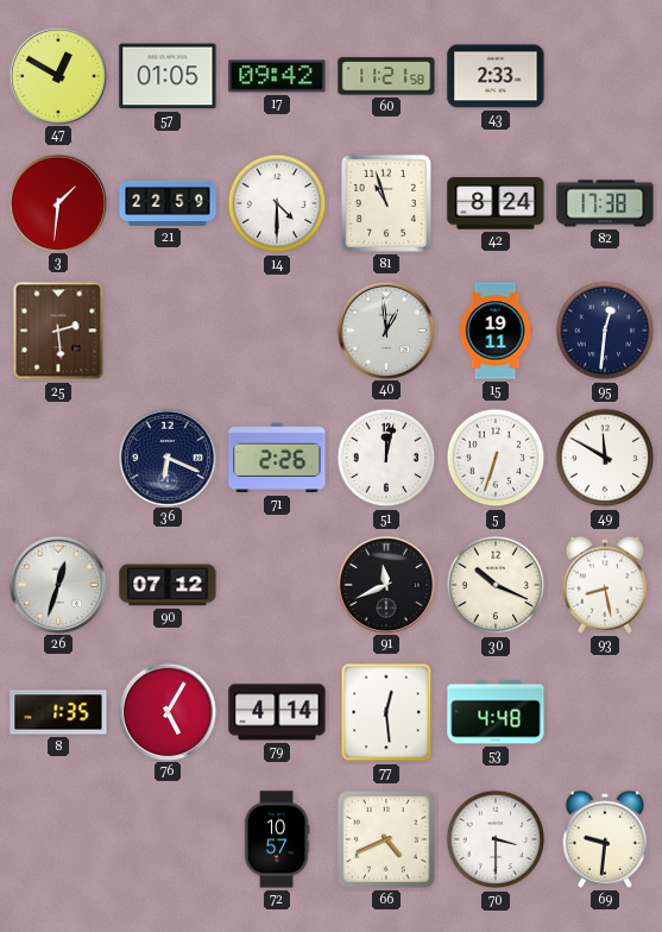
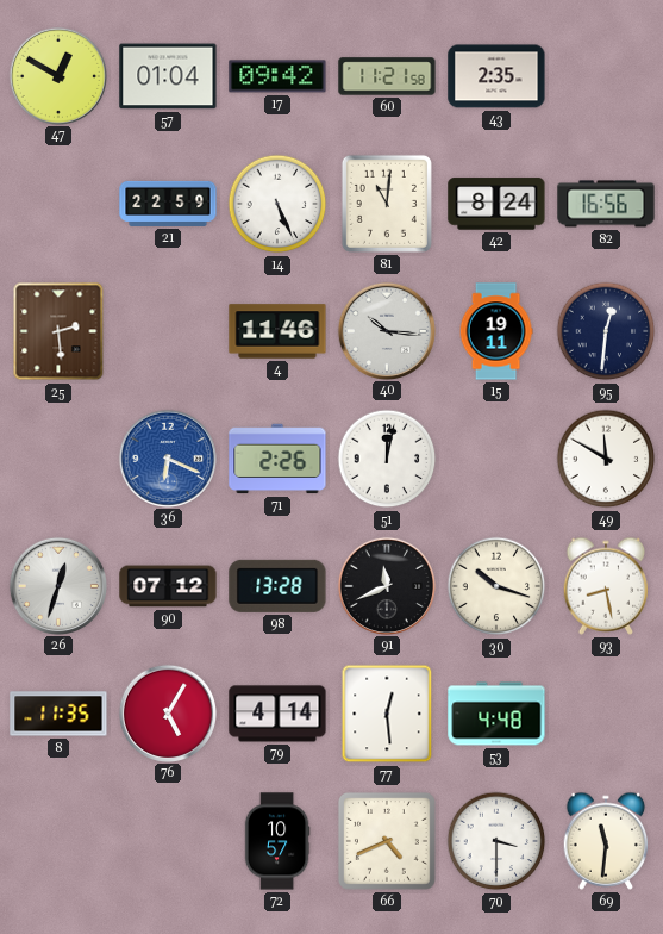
57: 01:05 -> 01:04
43: 2:33 -> 2:35
3: 1:31 -> none
14: 4:30 -> 5:26
81: 10:57 -> 11:01
82: 17:38 -> 16:56
4: none -> 11:46
40: 12:59 -> 10:16
36 dial: navy -> blue
5: 6:33 -> none
98: none -> 13:28
30: 10:19 -> 10:18
8: 1:35 -> 11:35
69: 9:31 -> 11:31
